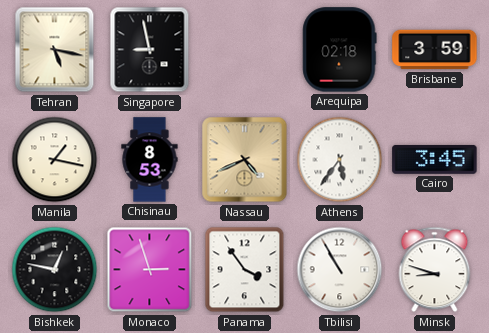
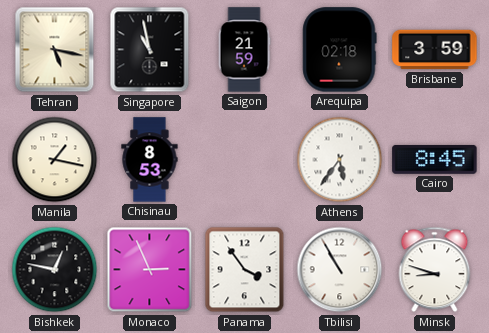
Singapore: 8:58 -> 10:58
Saigon: none -> 21:59
Nassau: 4:41 -> none
Cairo: 3:45 -> 8:45
Monaco: 2:57 -> 2:56
